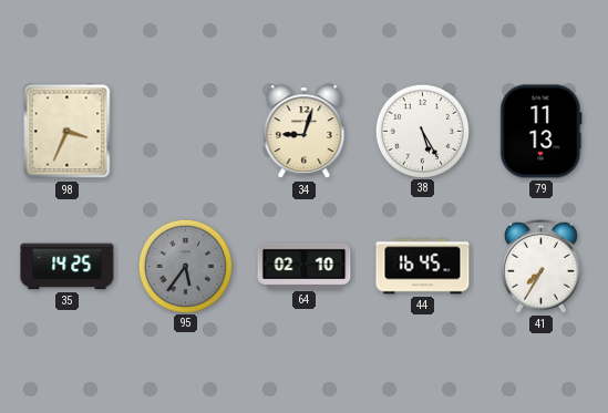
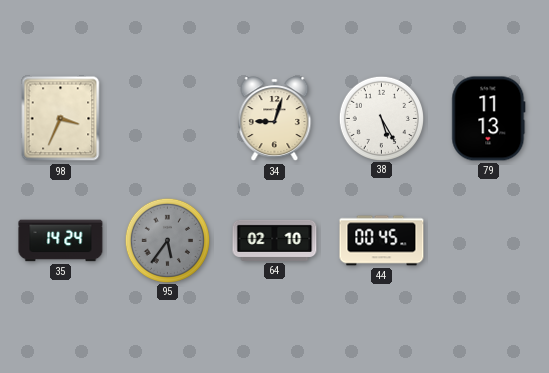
35: 14:25 -> 14:24
44: 16:45 -> 00:45
41: 7:35 -> none
